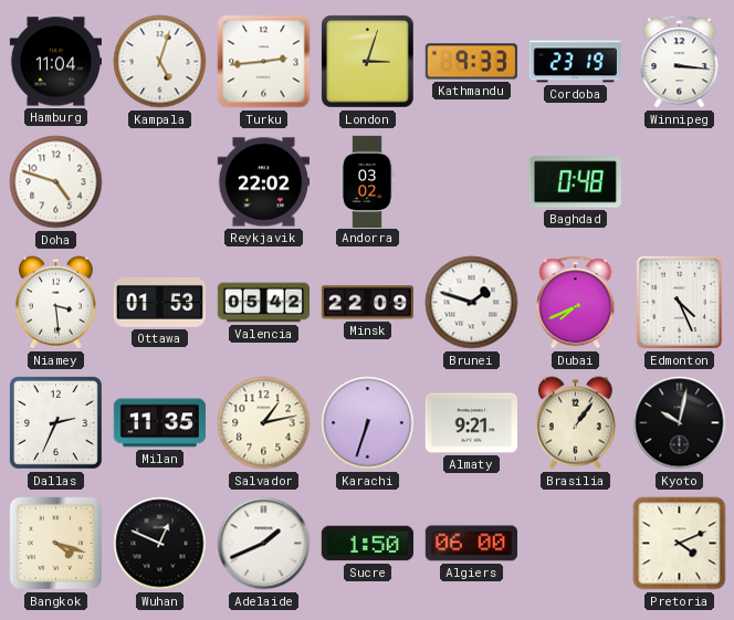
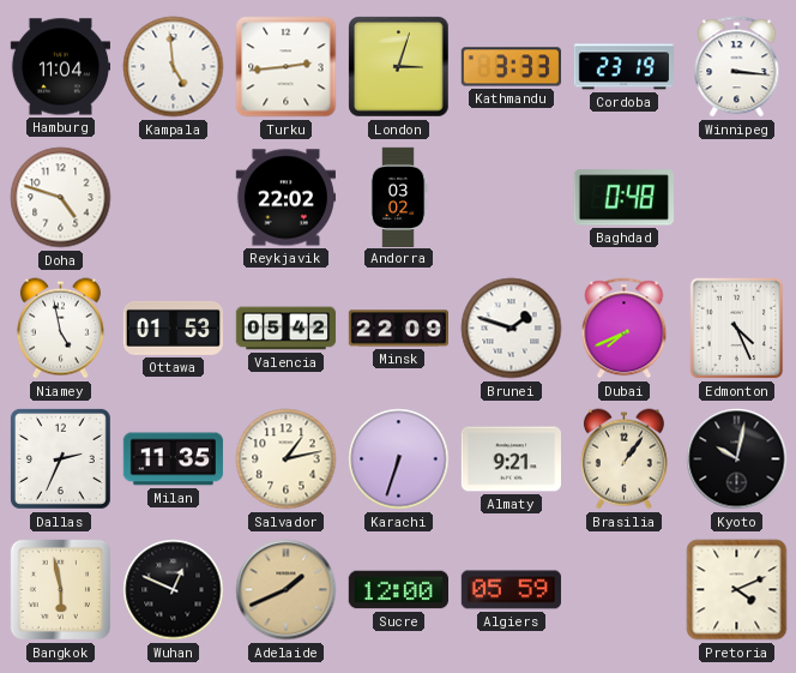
Kampala: 5:03 -> 4:59
Kathmandu: 9:33 -> 3:33
Niamey: 3:29 -> 4:58
Bangkok: 4:18 -> 5:58
Adelaide dial: white -> champagne
Sucre: 1:50 -> 12:00
Algiers: 06:00 -> 05:59
